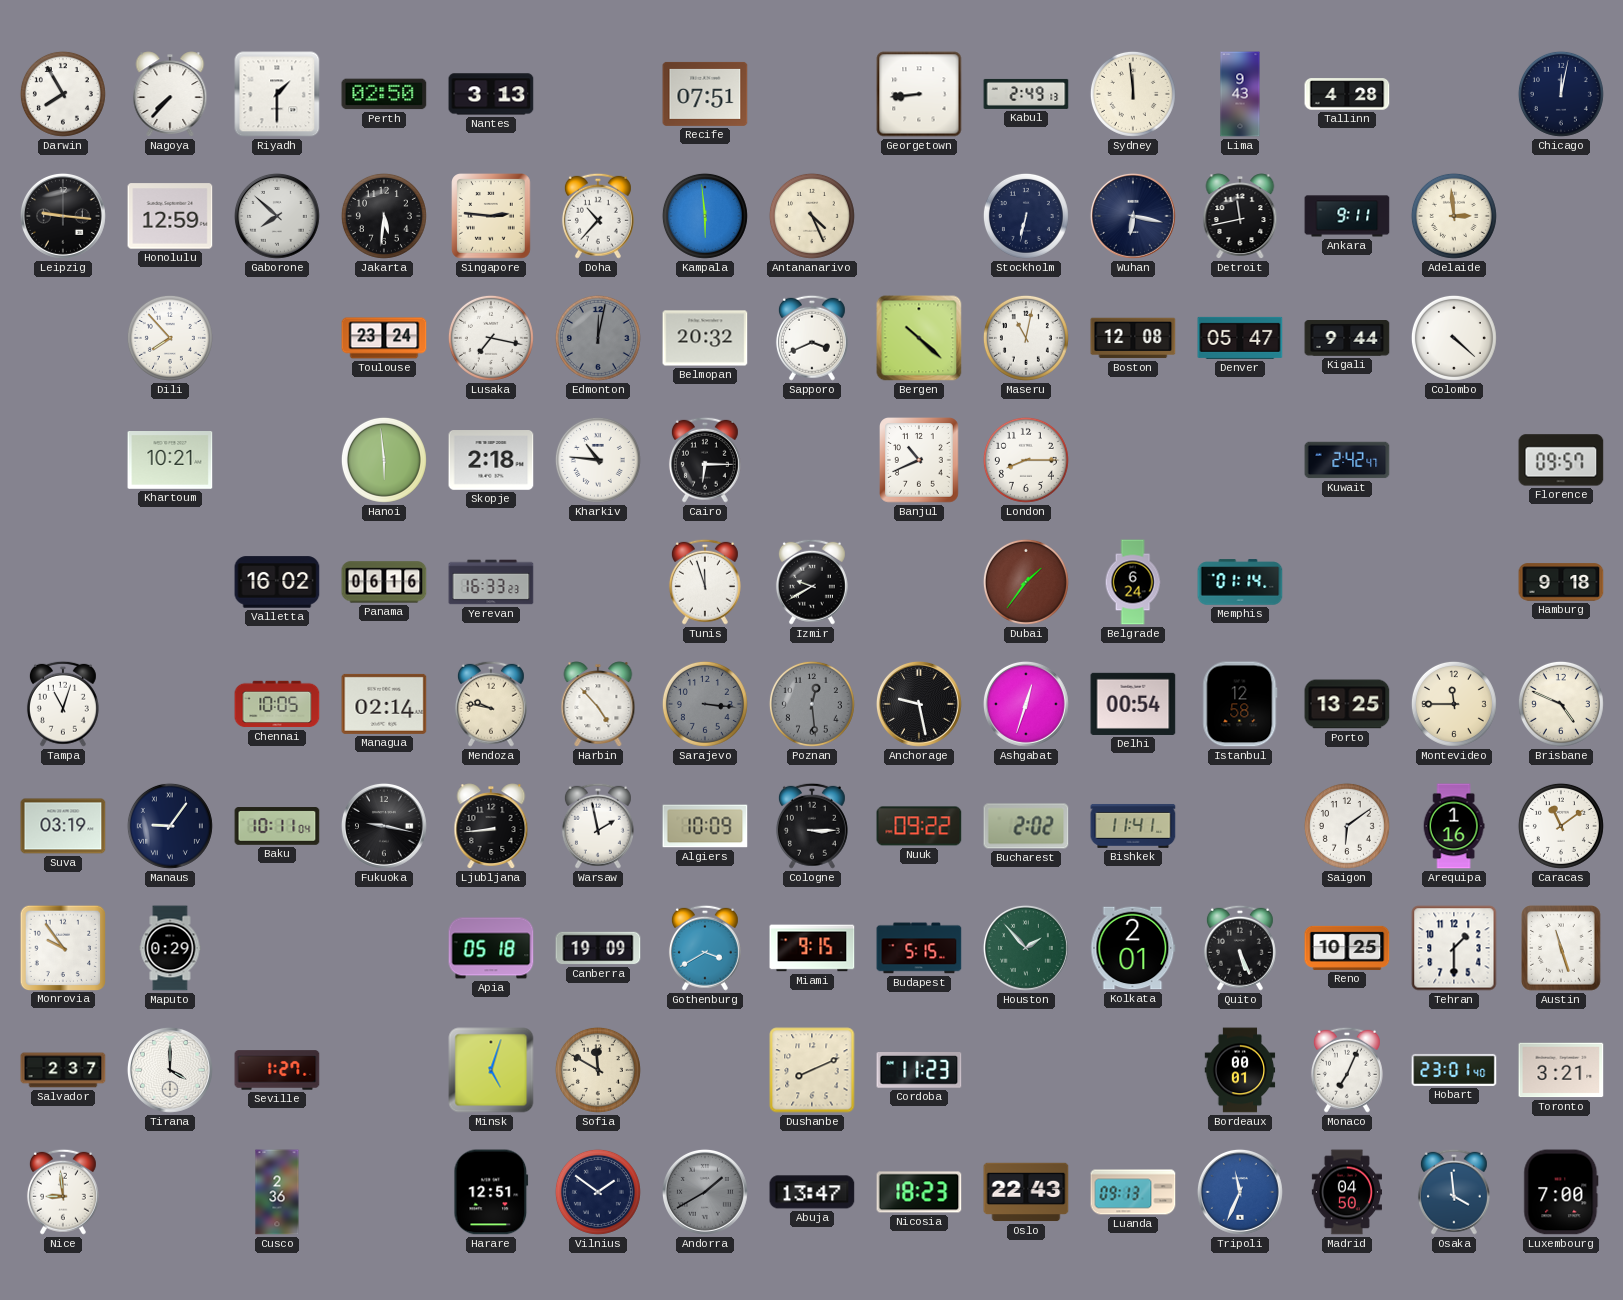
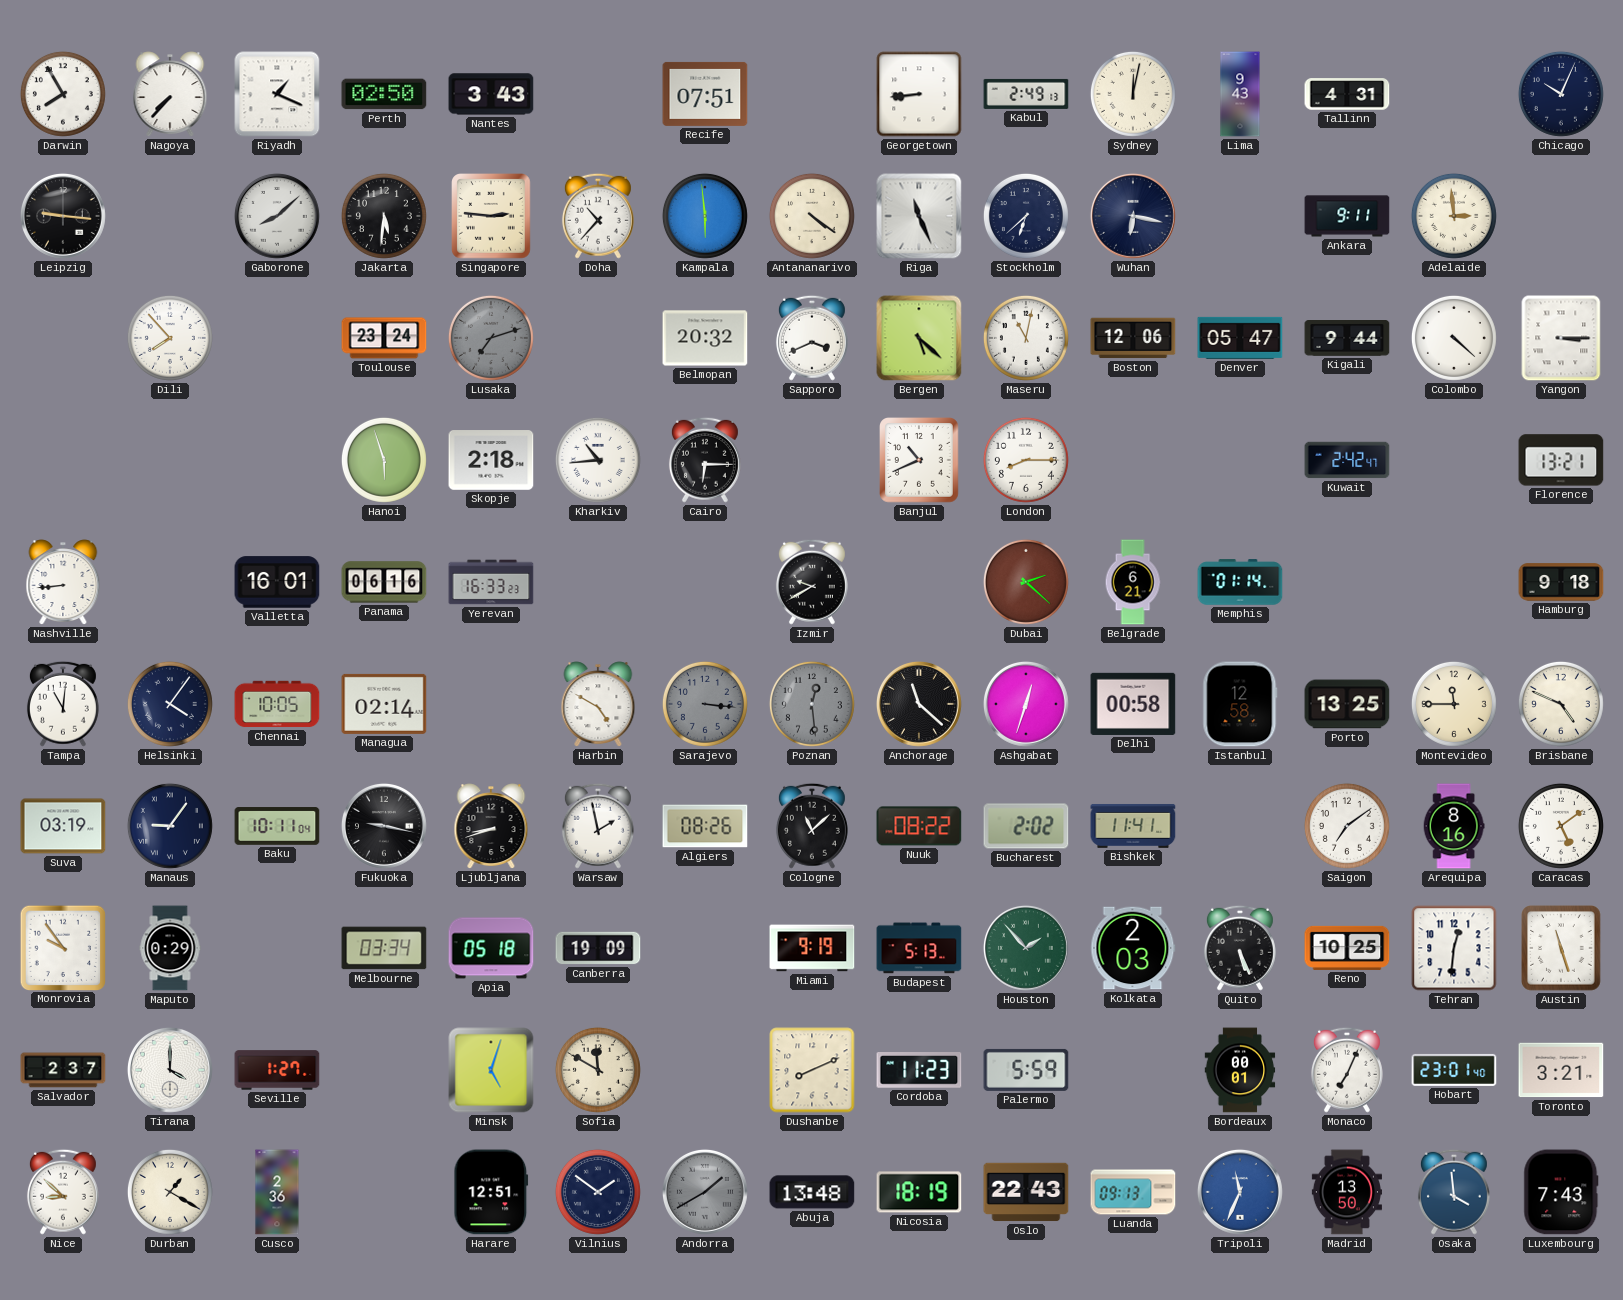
Riyadh: 1:30 -> 1:19
Nantes: 3:13 -> 3:43
Sydney: 11:59 -> 12:02
Tallinn: 4:28 -> 4:31
Chicago: 12:02 -> 10:04
Honolulu: 12:59 -> none
Gaborone: 7:52 -> 8:08
Antananarivo: 4:26 -> 4:21
Riga: none -> 11:26
Stockholm: 6:32 -> 6:38
Detroit: 11:43 -> none
Lusaka: 7:17 -> 7:12
Lusaka dial: white -> grey
Edmonton: 12:02 -> none
Bergen: 10:22 -> 5:22
Boston: 12:08 -> 12:06
Yangon: none -> 3:15
Khartoum: 10:21 -> none
Hanoi: 5:59 -> 5:57
Kharkiv: 10:46 -> 10:44
Florence: 09:57 -> 13:21
Nashville: none -> 8:44
Valletta: 16:02 -> 16:01
Tunis: 11:57 -> none
Dubai: 1:36 -> 2:22
Belgrade: 6:24 -> 6:21
Tampa: 11:03 -> 11:01
Helsinki: none -> 4:06
Mendoza: 9:47 -> none
Harbin: 4:53 -> 4:50
Anchorage: 9:28 -> 11:22
Delhi: 00:54 -> 00:58
Ljubljana: 8:44 -> 8:42
Algiers: 10:09 -> 08:26
Cologne: 3:15 -> 11:08
Nuuk: 09:22 -> 08:22
Saigon: 6:09 -> 7:09
Arequipa: 1:16 -> 8:16
Caracas: 11:09 -> 5:09
Melbourne: none -> 03:34
Gothenburg: 3:40 -> none
Miami: 9:15 -> 9:19
Budapest: 5:15 -> 5:13
Kolkata: 2:01 -> 2:03
Tehran: 1:30 -> 12:31
Palermo: none -> 5:59
Nice: 8:59 -> 8:52
Durban: none -> 1:20
Abuja: 13:47 -> 13:48
Nicosia: 18:23 -> 18:19
Madrid: 04:50 -> 13:50
Luxembourg: 7:00 -> 7:43
